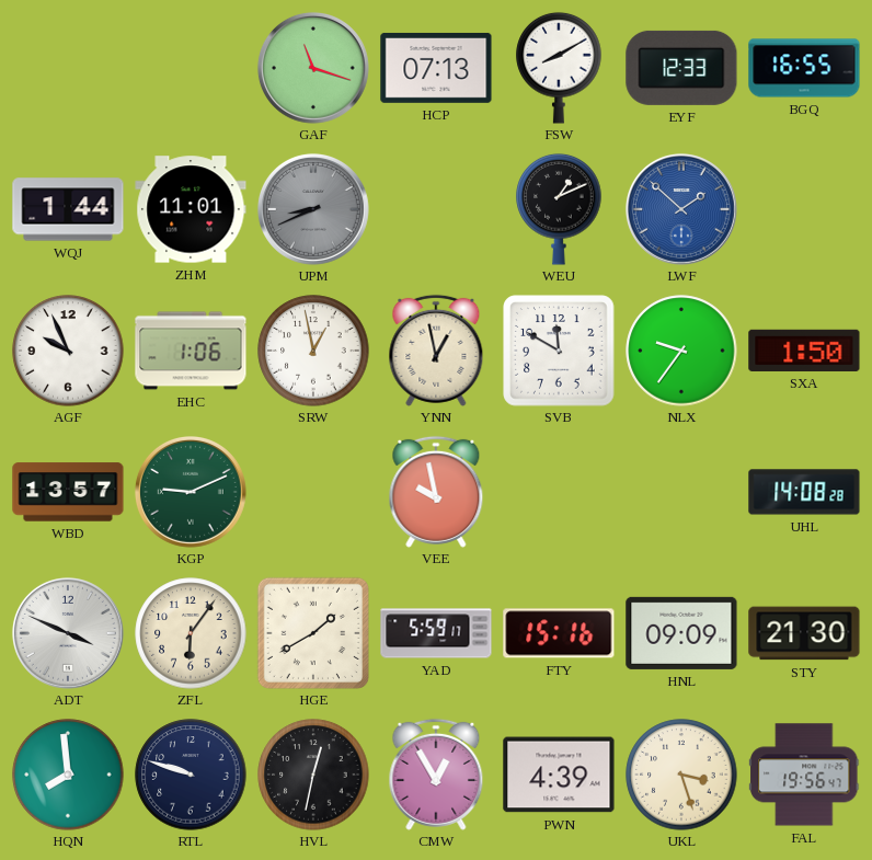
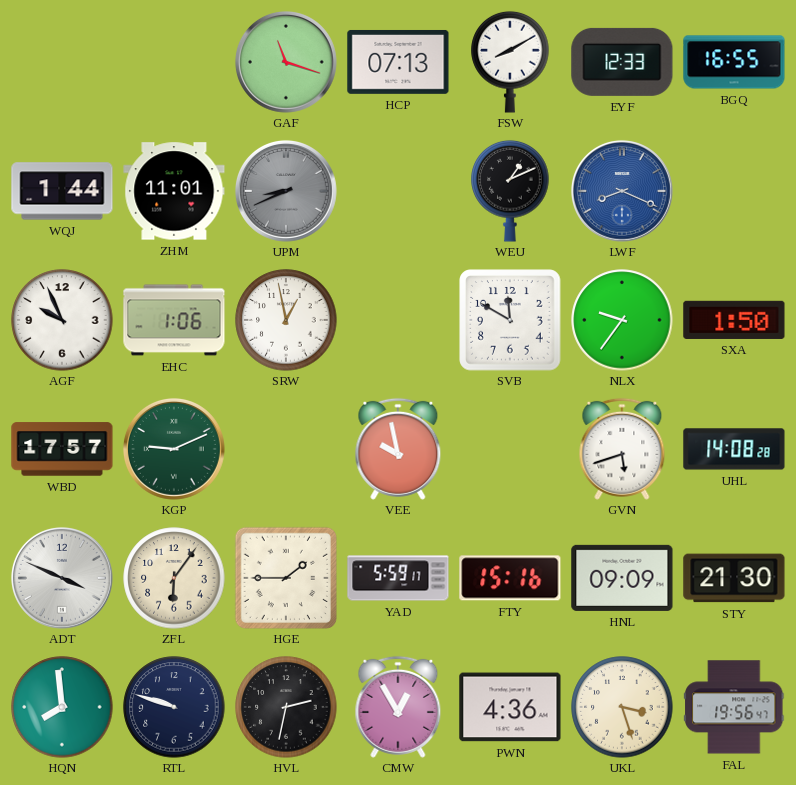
LWF: 1:52 -> 8:19
YNN: 12:58 -> none
WBD: 13:57 -> 17:57
GVN: none -> 5:42
HGE: 1:40 -> 1:45
HVL: 12:32 -> 2:32
PWN: 4:39 -> 4:36
